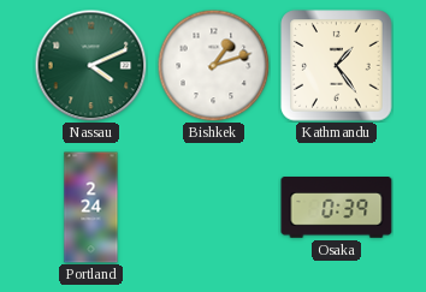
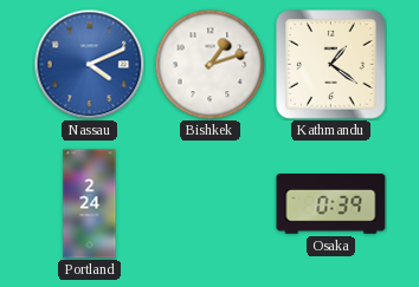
Nassau dial: green -> blue
Kathmandu: 1:24 -> 1:21
